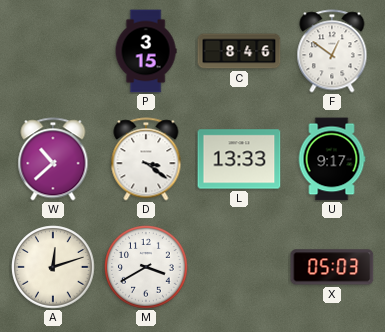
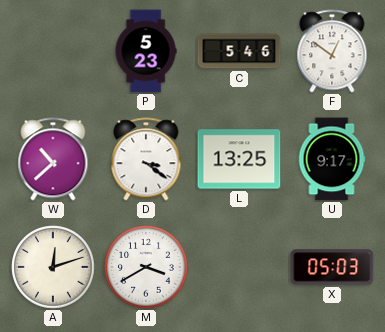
P: 3:15 -> 5:23
C: 8:46 -> 5:46
L: 13:33 -> 13:25
